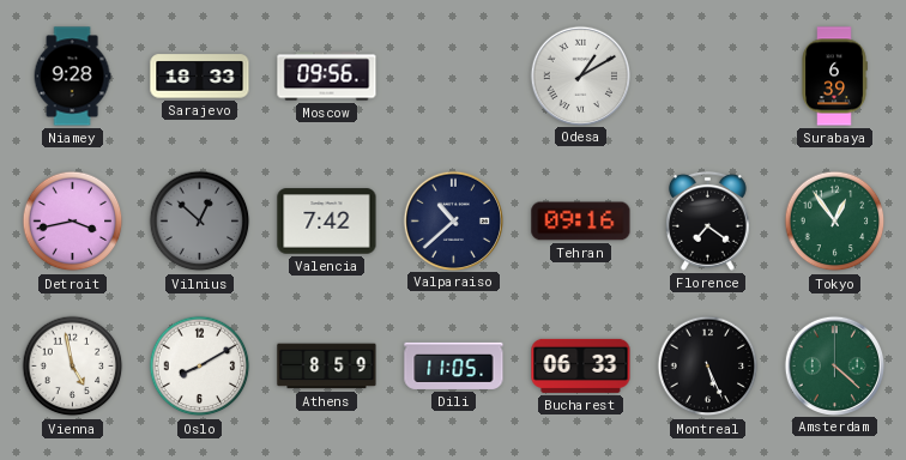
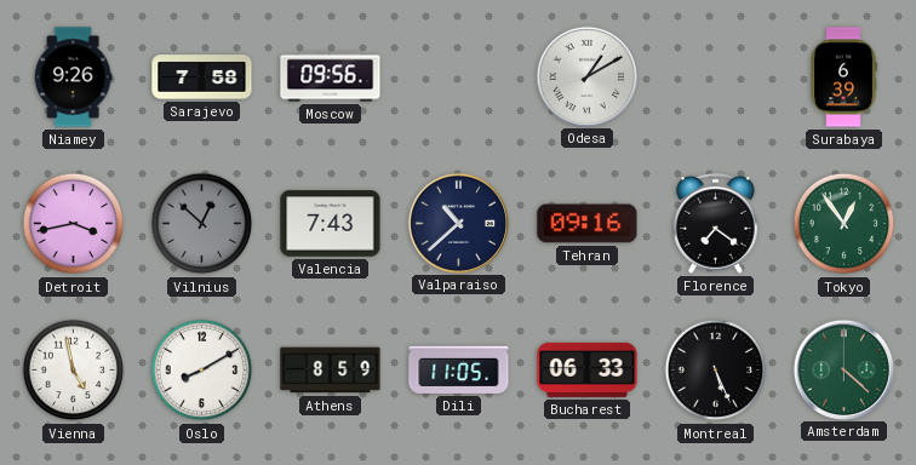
Niamey: 9:28 -> 9:26
Sarajevo: 18:33 -> 7:58
Valencia: 7:42 -> 7:43
